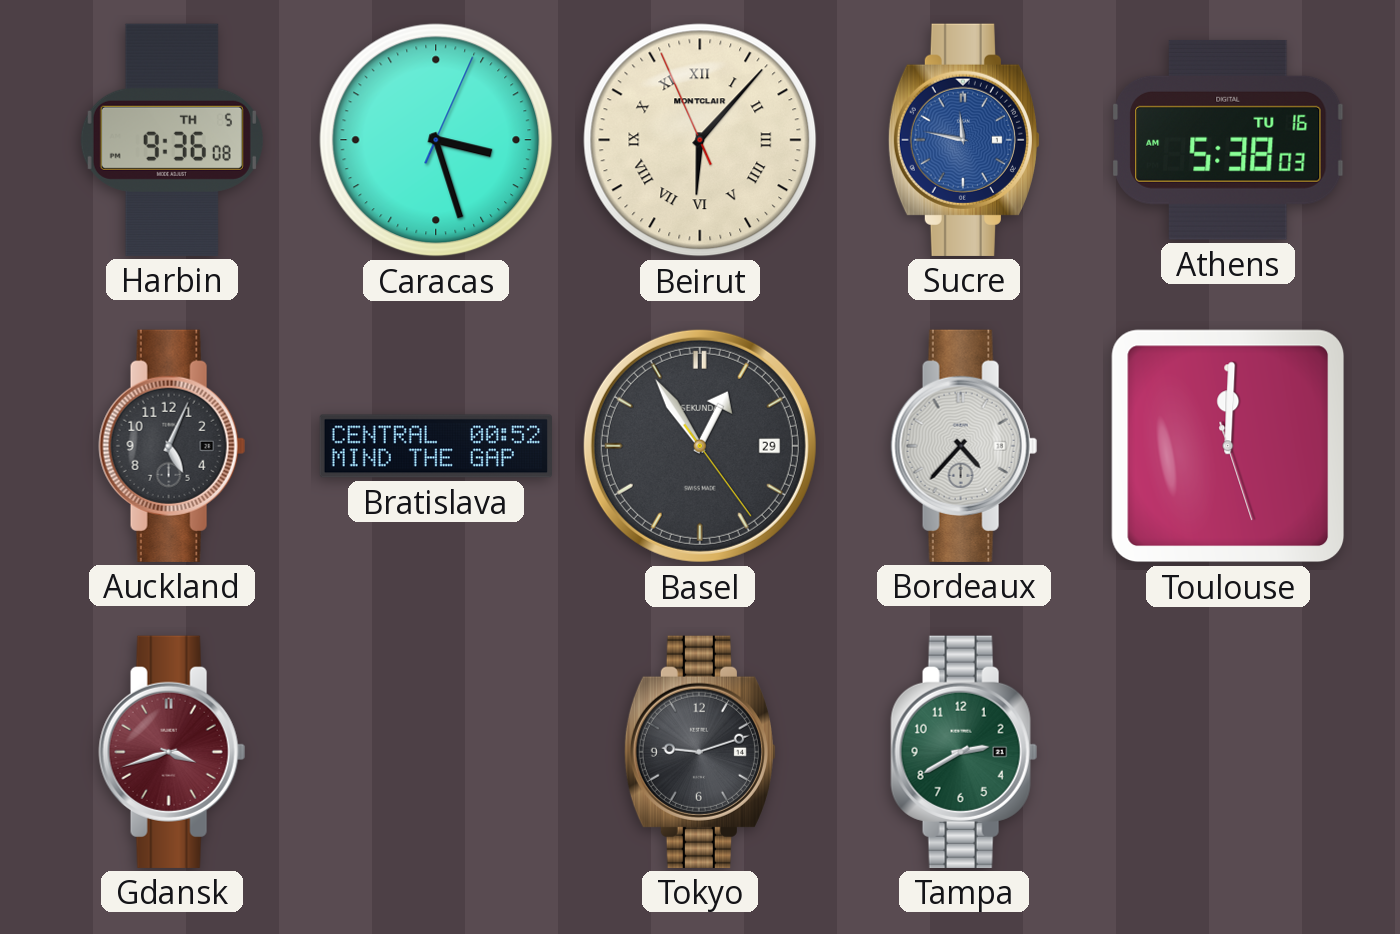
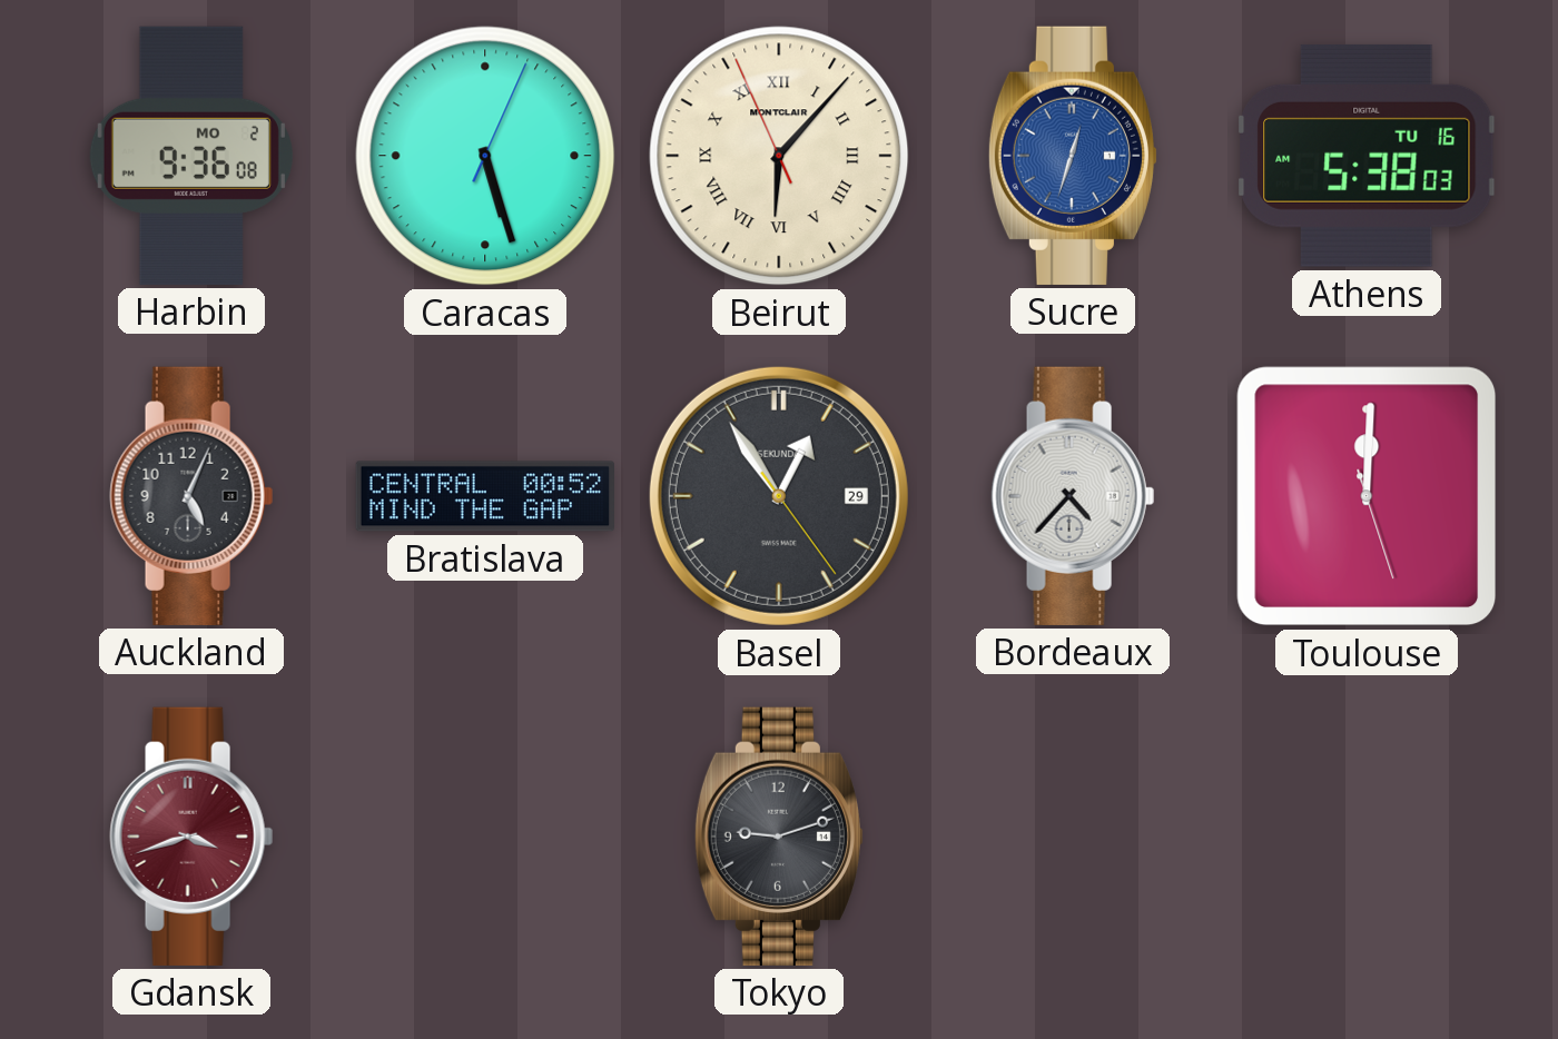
Harbin date: TH 5 -> MO 2
Caracas: 3:27 -> 5:27
Sucre: 11:47 -> 12:33
Tampa: 2:40 -> none
